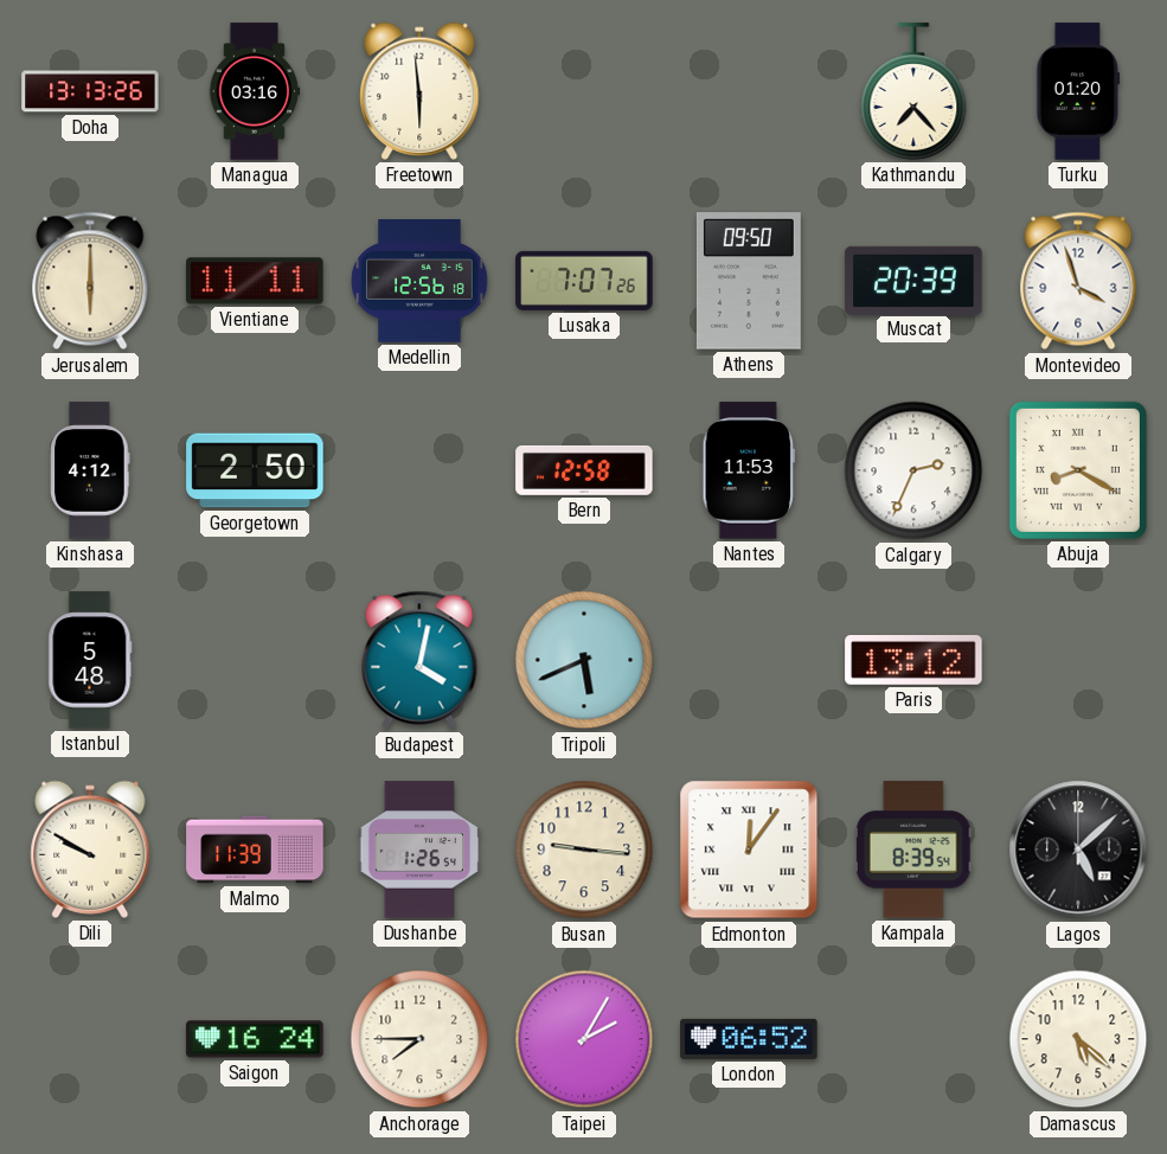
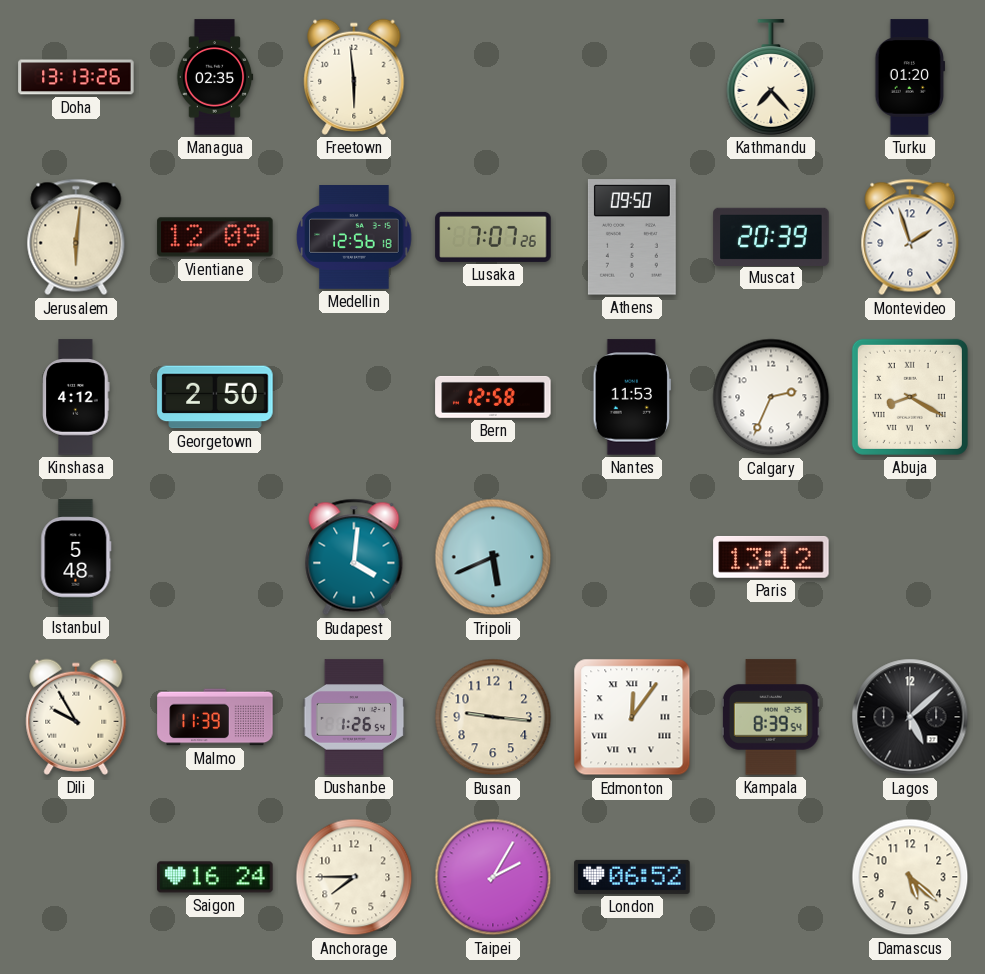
Managua: 03:16 -> 02:35
Jerusalem: 6:00 -> 6:01
Vientiane: 11:11 -> 12:09
Montevideo: 3:57 -> 1:57
Budapest: 4:02 -> 4:01
Dili: 9:50 -> 9:55
